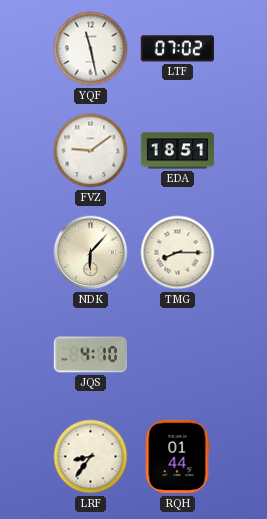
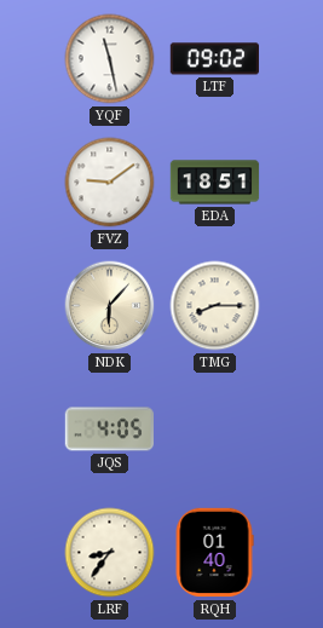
LTF: 07:02 -> 09:02
JQS: 4:10 -> 4:05
RQH: 01:44 -> 01:40
